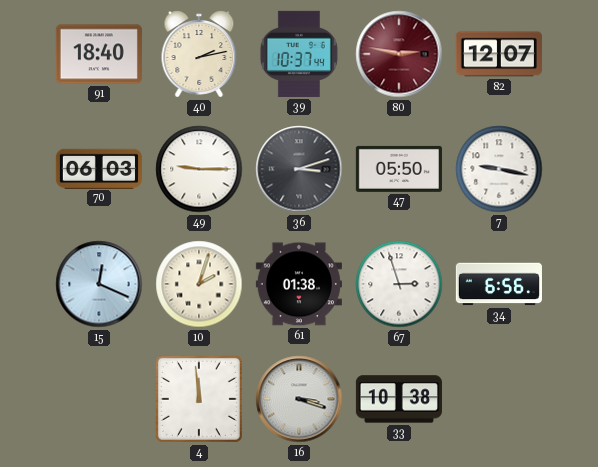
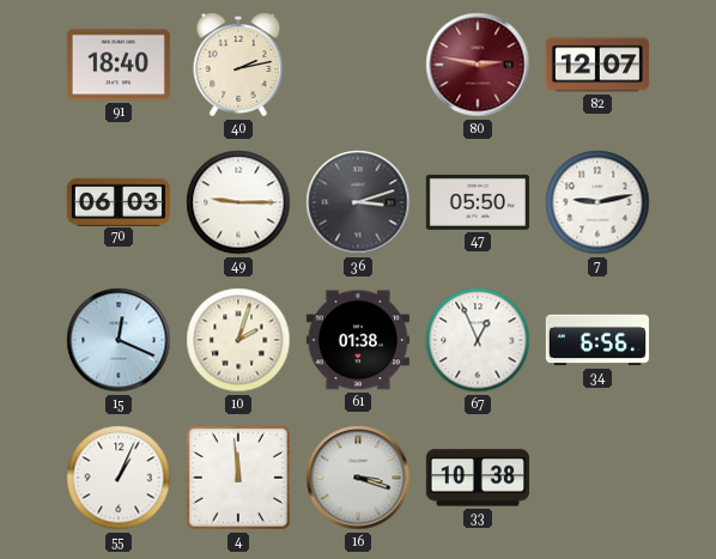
39: 10:37 -> none
7: 9:17 -> 9:13
67: 2:57 -> 12:56
55: none -> 1:04
